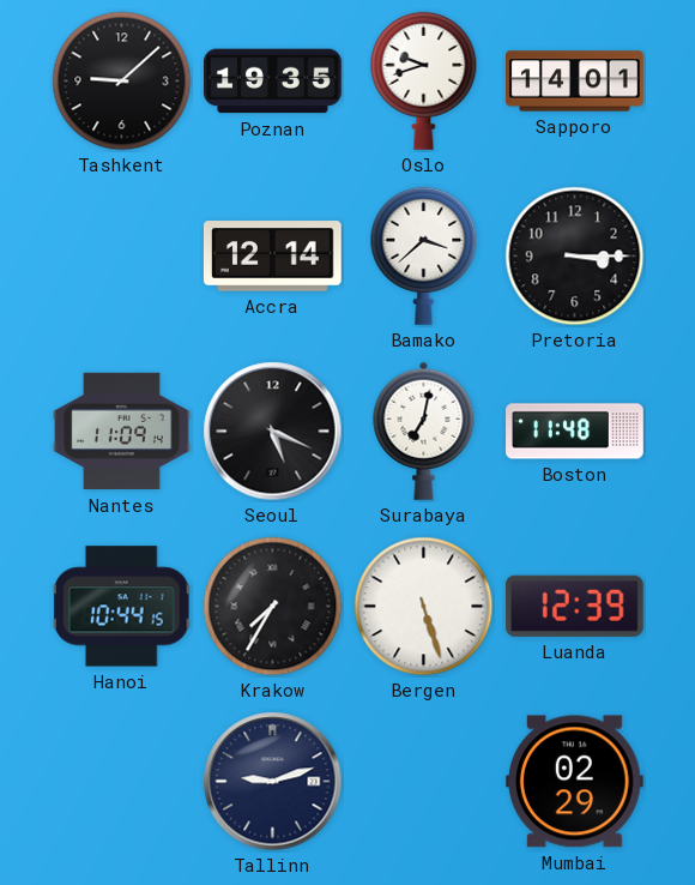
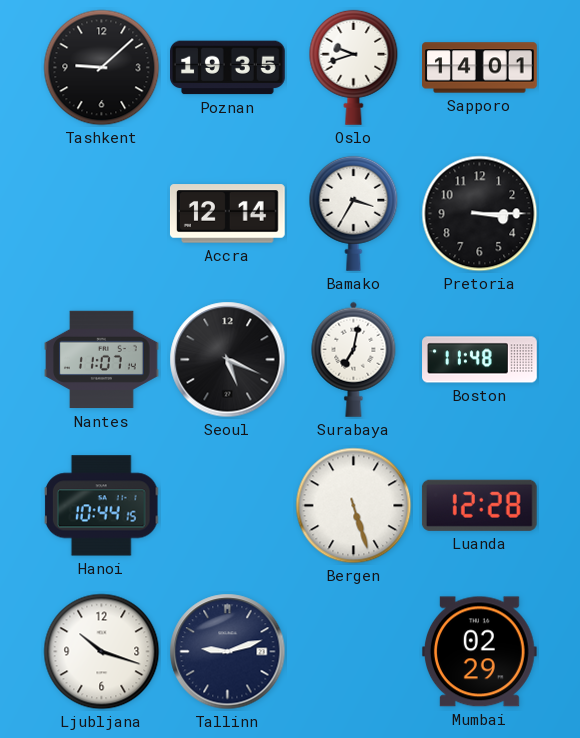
Bamako: 3:38 -> 3:35
Nantes: 11:09 -> 11:07
Krakow: 7:35 -> none
Luanda: 12:39 -> 12:28
Ljubljana: none -> 10:18
